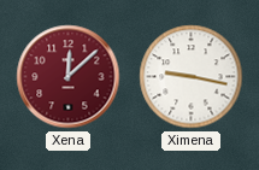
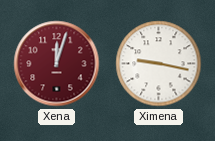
Xena: 12:08 -> 12:03
